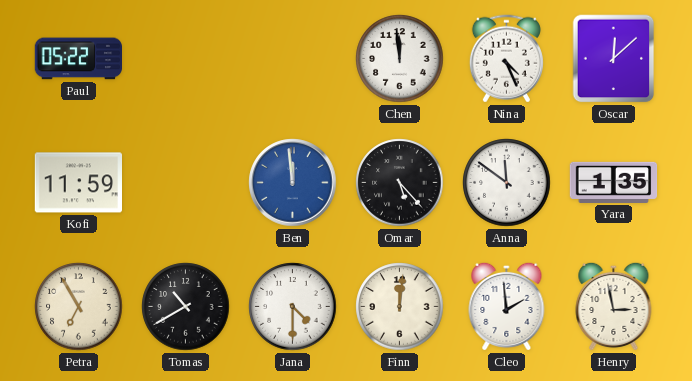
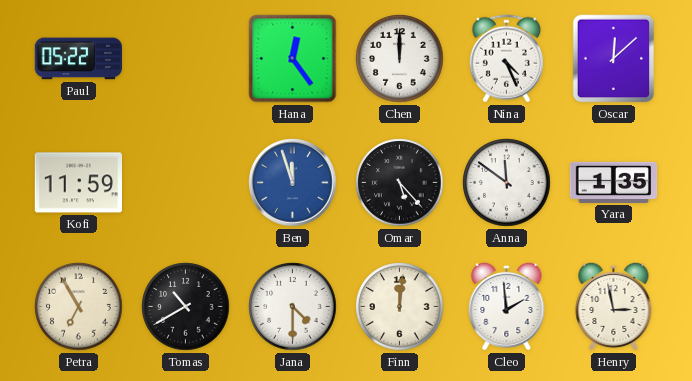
Hana: none -> 12:24
Chen: 11:59 -> 12:00
Ben: 11:59 -> 11:57
